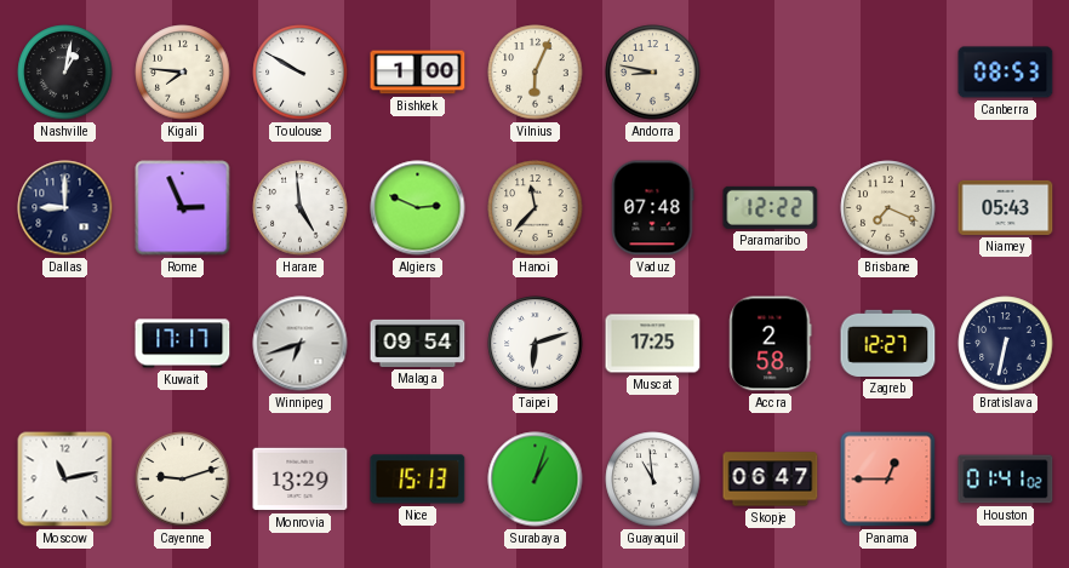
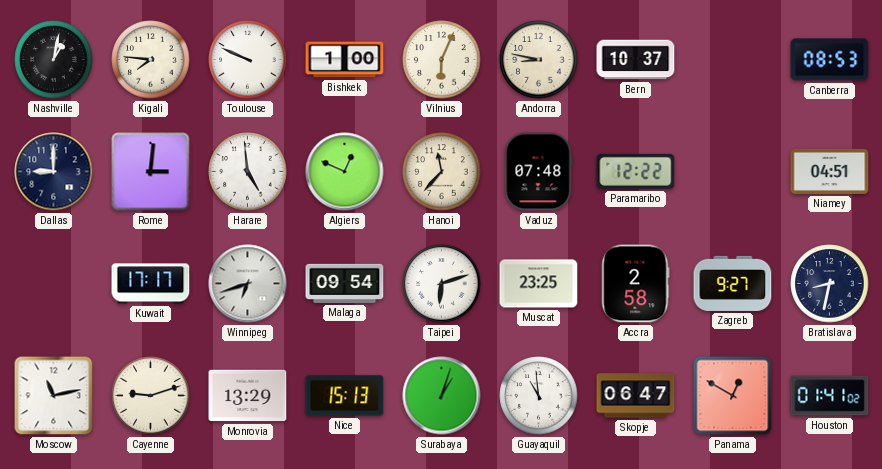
Toulouse: 9:50 -> 9:49
Bern: none -> 10:37
Rome: 2:56 -> 3:01
Algiers: 2:49 -> 12:49
Brisbane: 7:19 -> none
Niamey: 05:43 -> 04:51
Muscat: 17:25 -> 23:25
Zagreb: 12:27 -> 9:27
Bratislava: 6:32 -> 8:32
Panama: 12:45 -> 12:50
